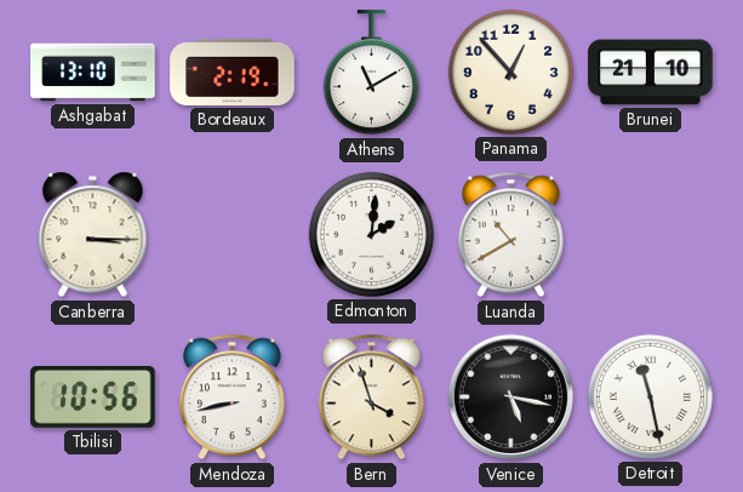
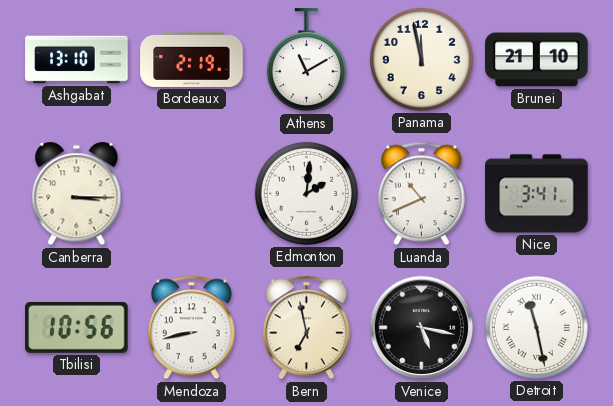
Panama: 12:53 -> 11:58
Luanda: 10:40 -> 10:41
Nice: none -> 3:41
Bern: 3:57 -> 6:58
